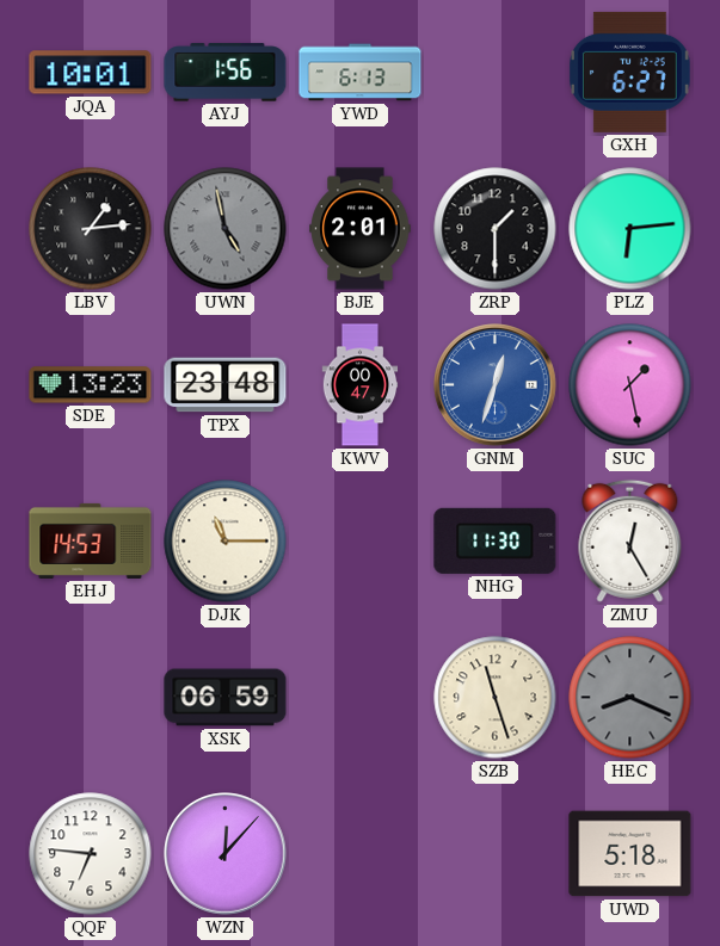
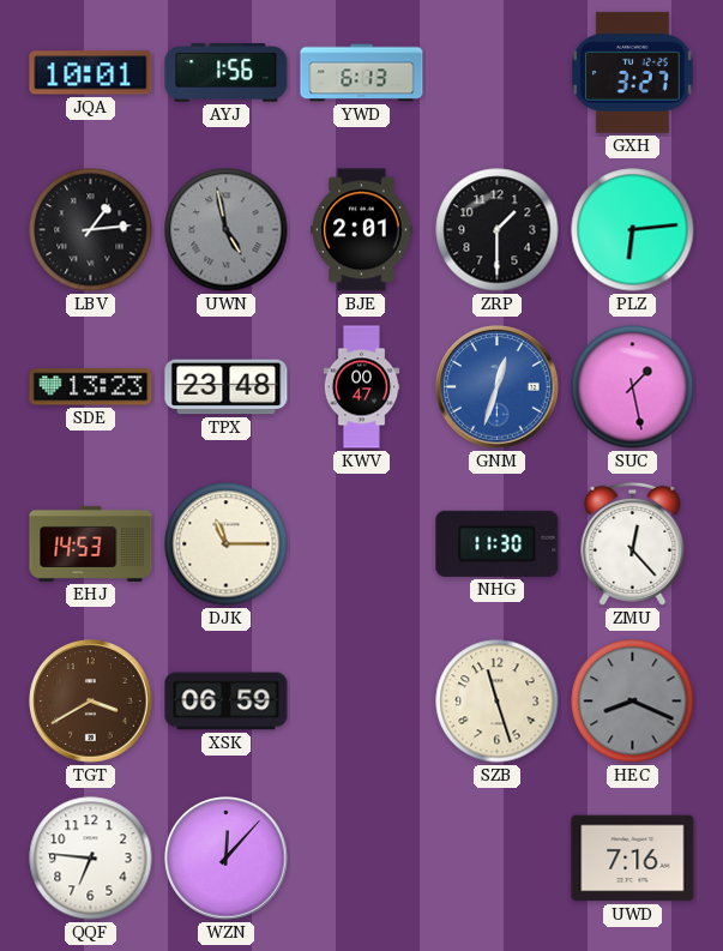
GXH: 6:27 -> 3:27
ZMU: 12:25 -> 12:23
TGT: none -> 3:40
UWD: 5:18 -> 7:16
